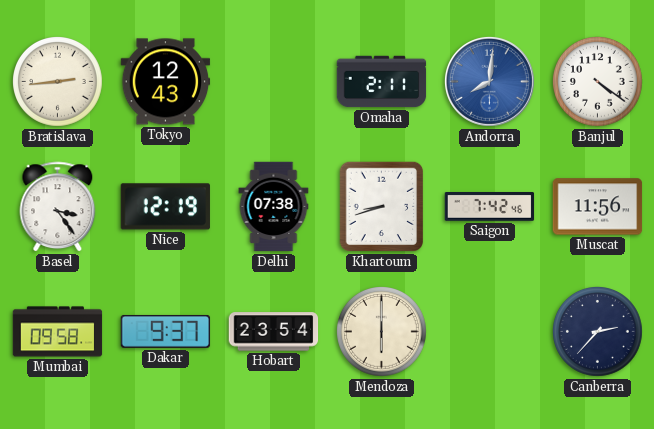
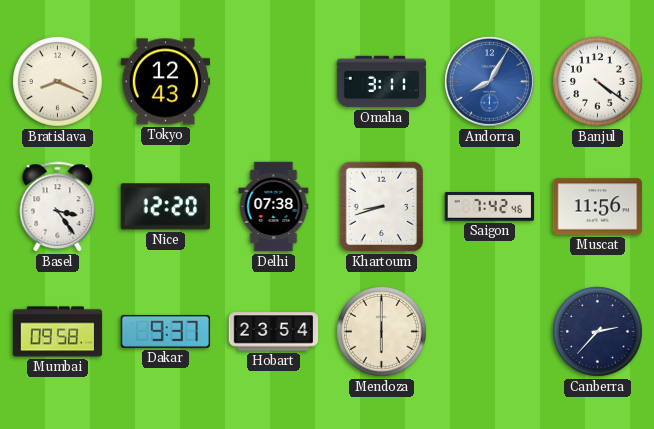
Bratislava: 2:44 -> 8:19
Omaha: 2:11 -> 3:11
Andorra: 8:01 -> 8:05
Nice: 12:19 -> 12:20
